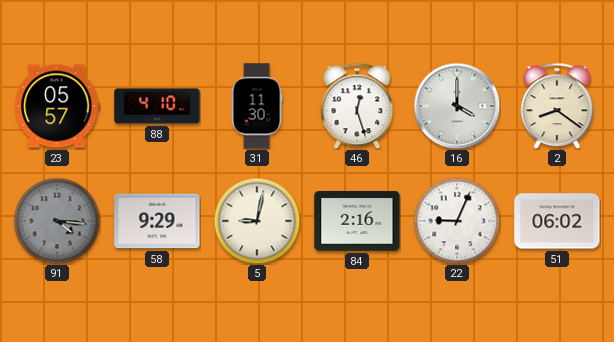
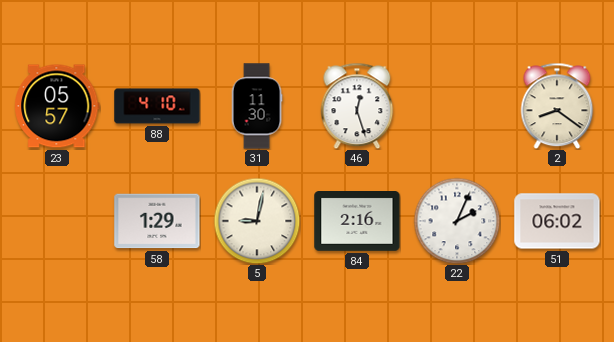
16: 4:00 -> none
91: 4:16 -> none
58: 9:29 -> 1:29
22: 9:04 -> 2:04
